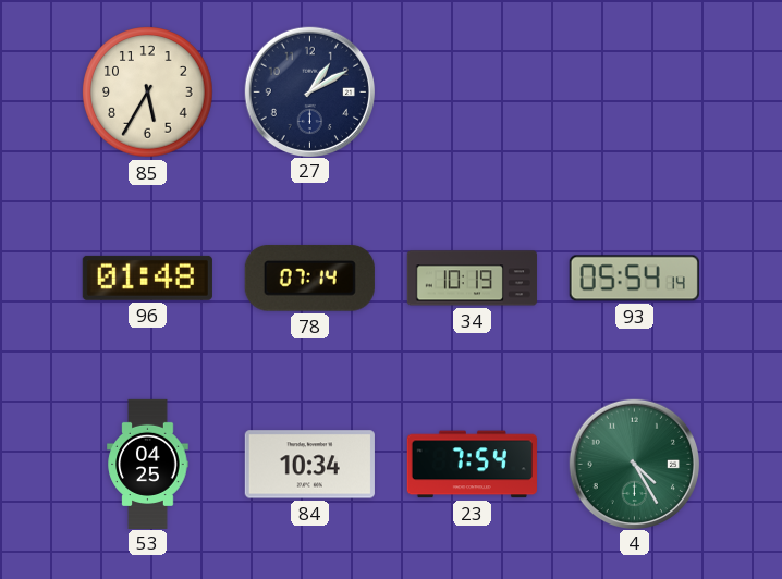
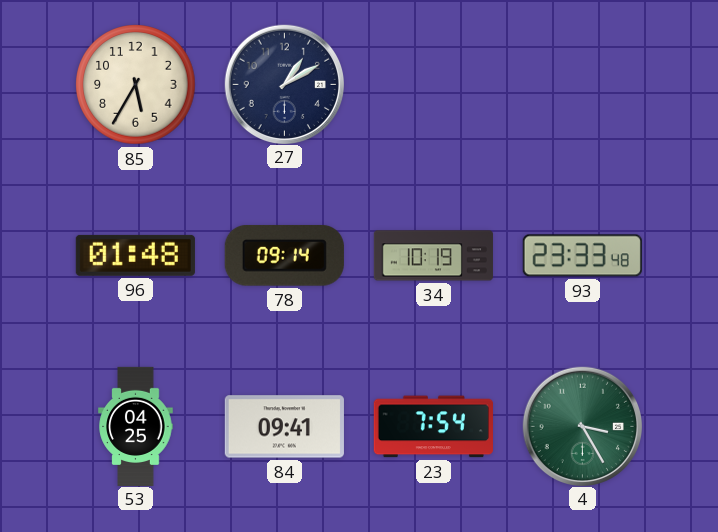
78: 07:14 -> 09:14
93: 05:54 -> 23:33
84: 10:34 -> 09:41
4: 4:25 -> 3:25
